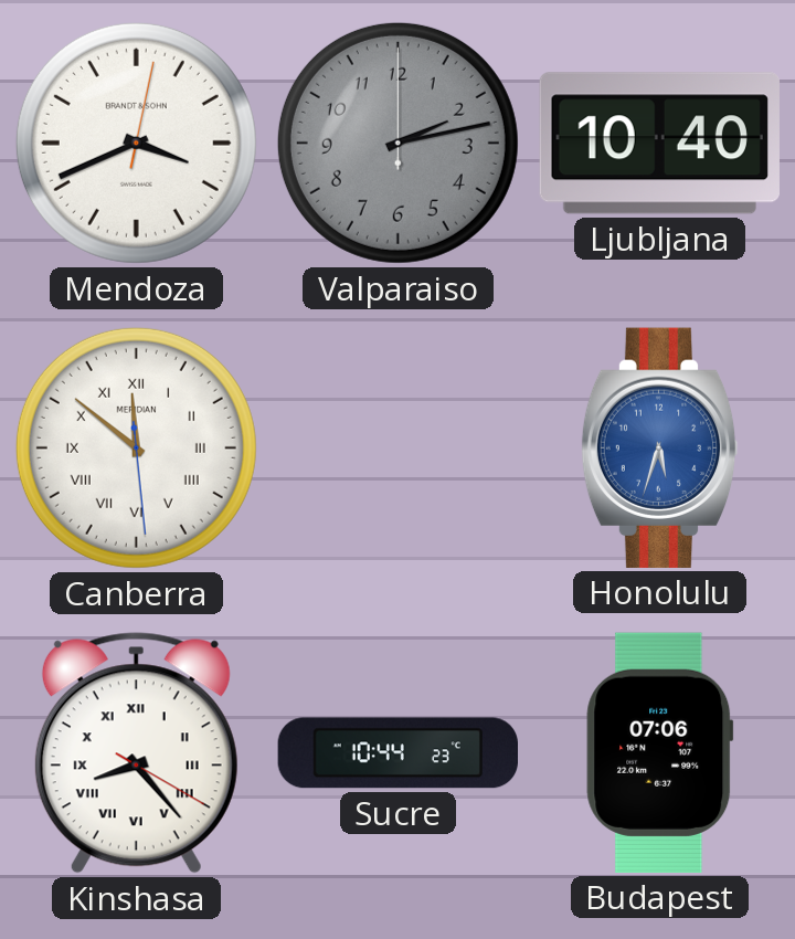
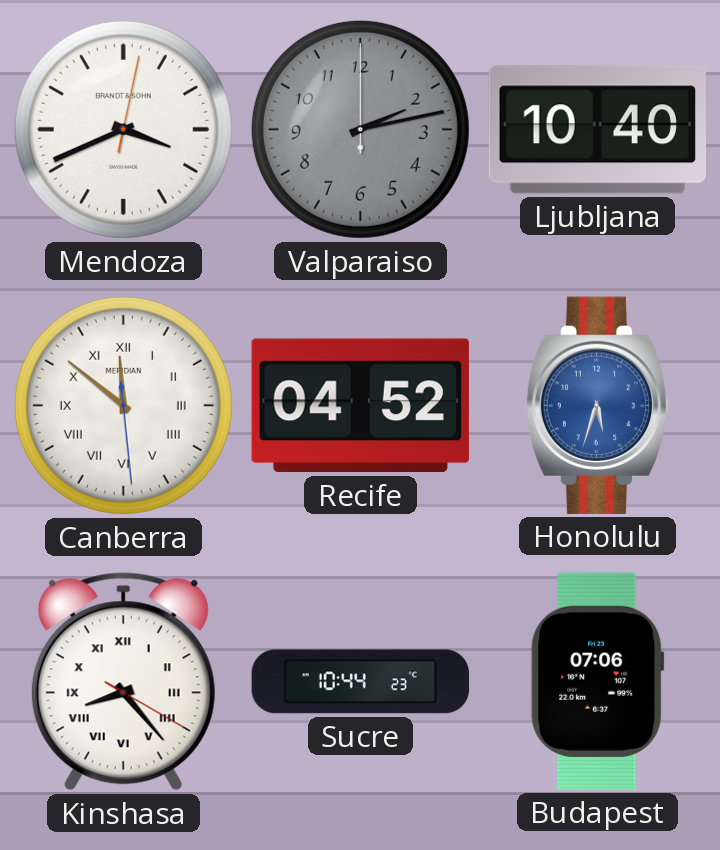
Recife: none -> 04:52
